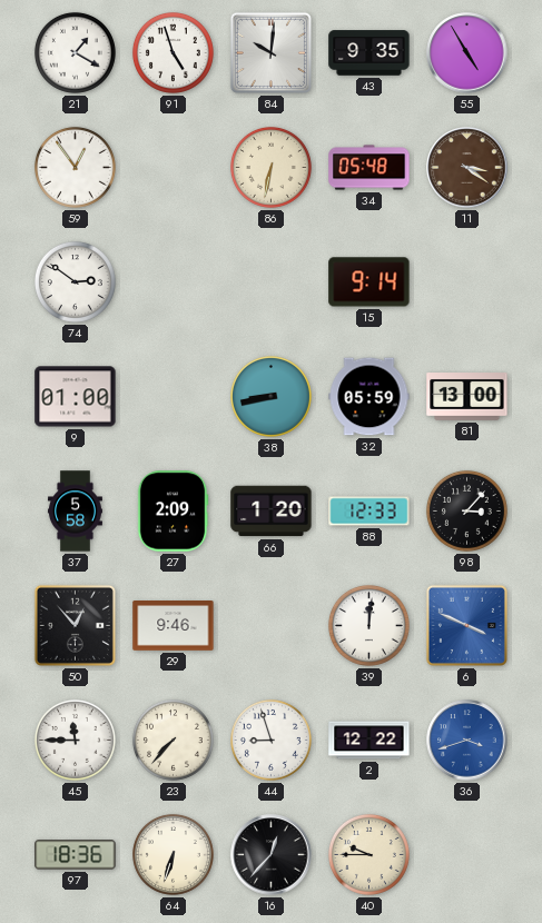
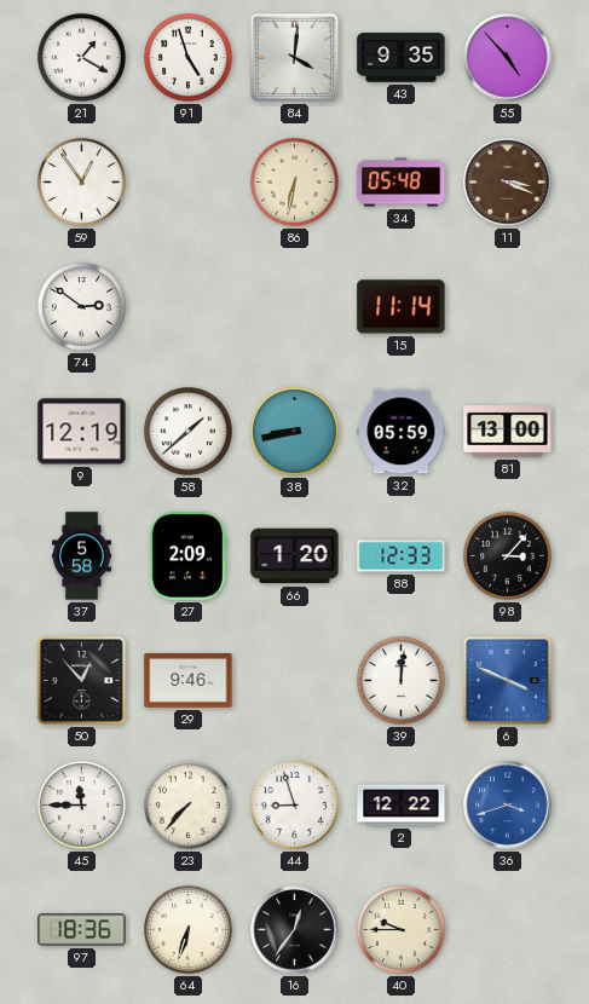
84: 10:01 -> 4:01
55: 4:55 -> 4:53
11: 3:21 -> 3:19
15: 9:14 -> 11:14
9: 01:00 -> 12:19
58: none -> 1:38
16: 12:37 -> 12:36
